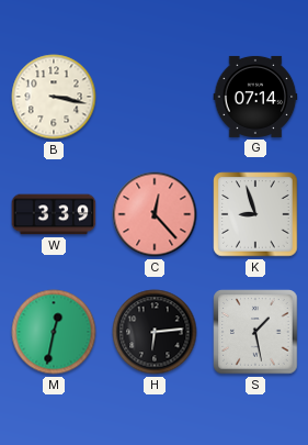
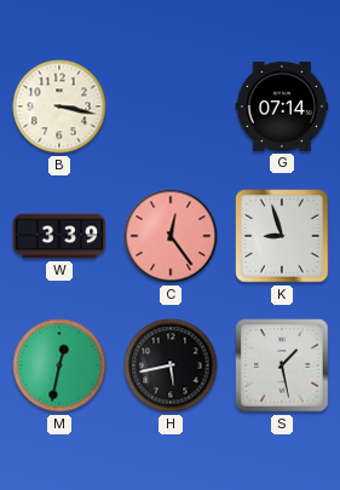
C: 12:23 -> 12:24
H: 6:14 -> 5:43
